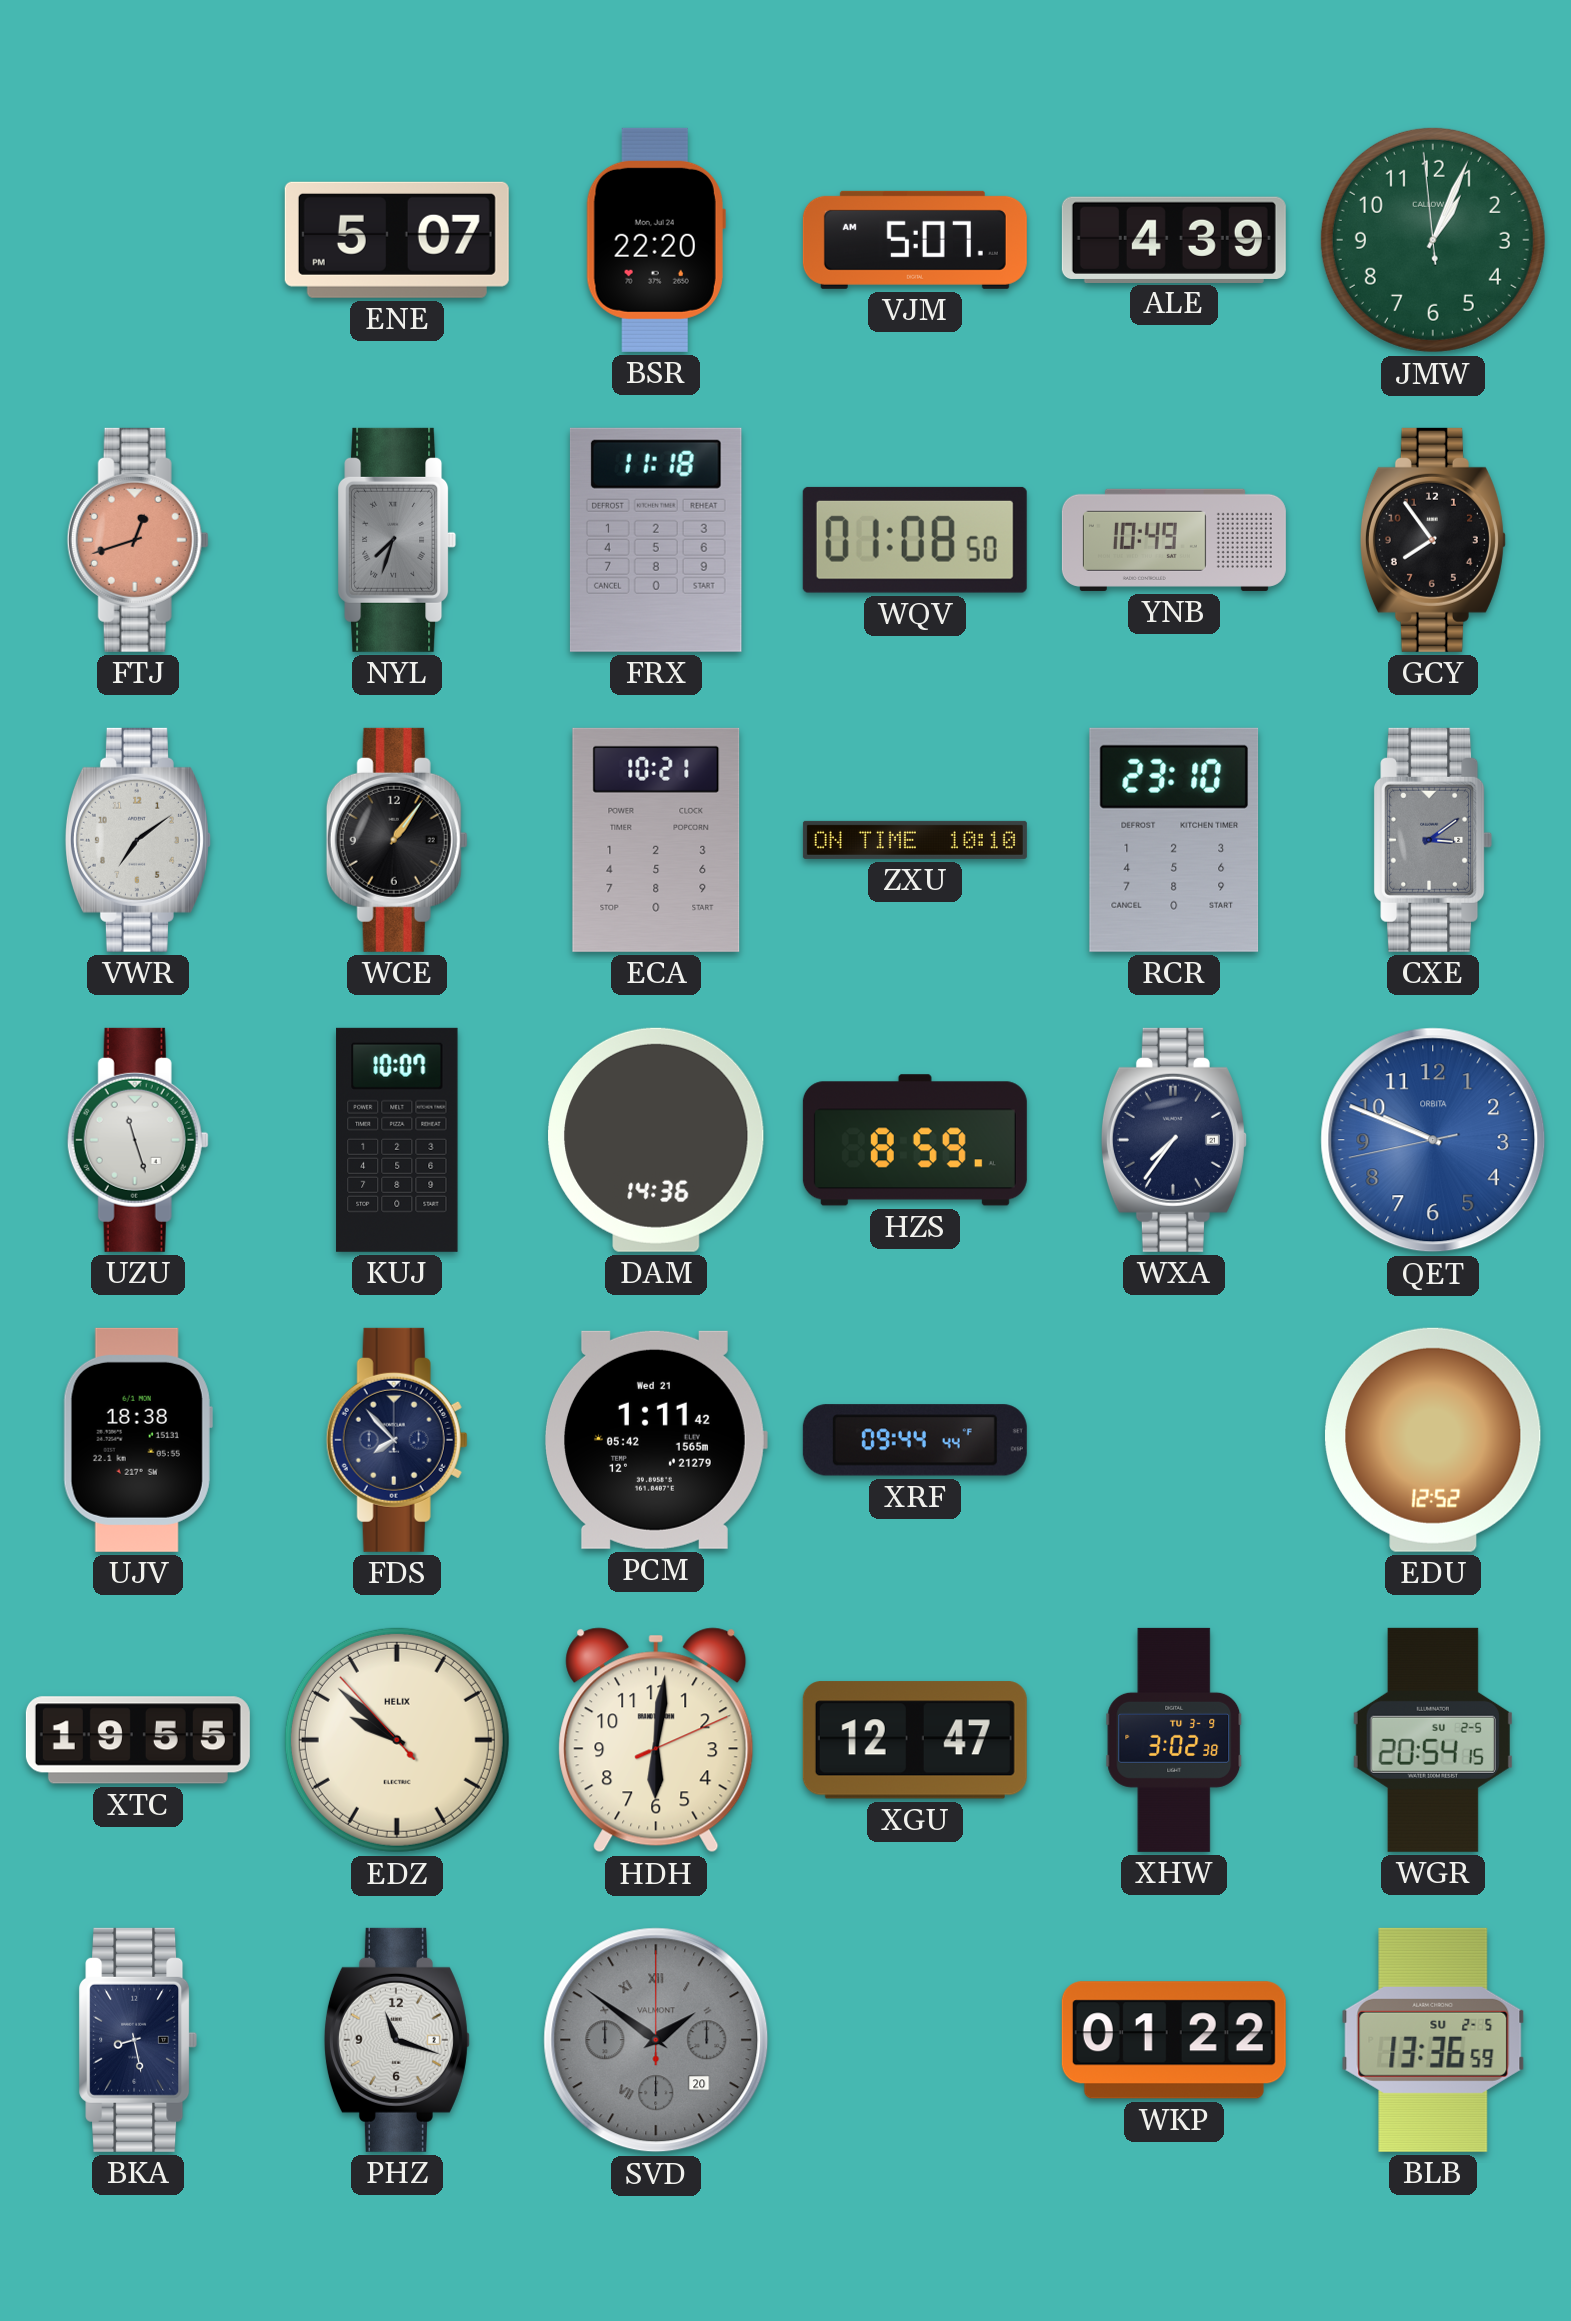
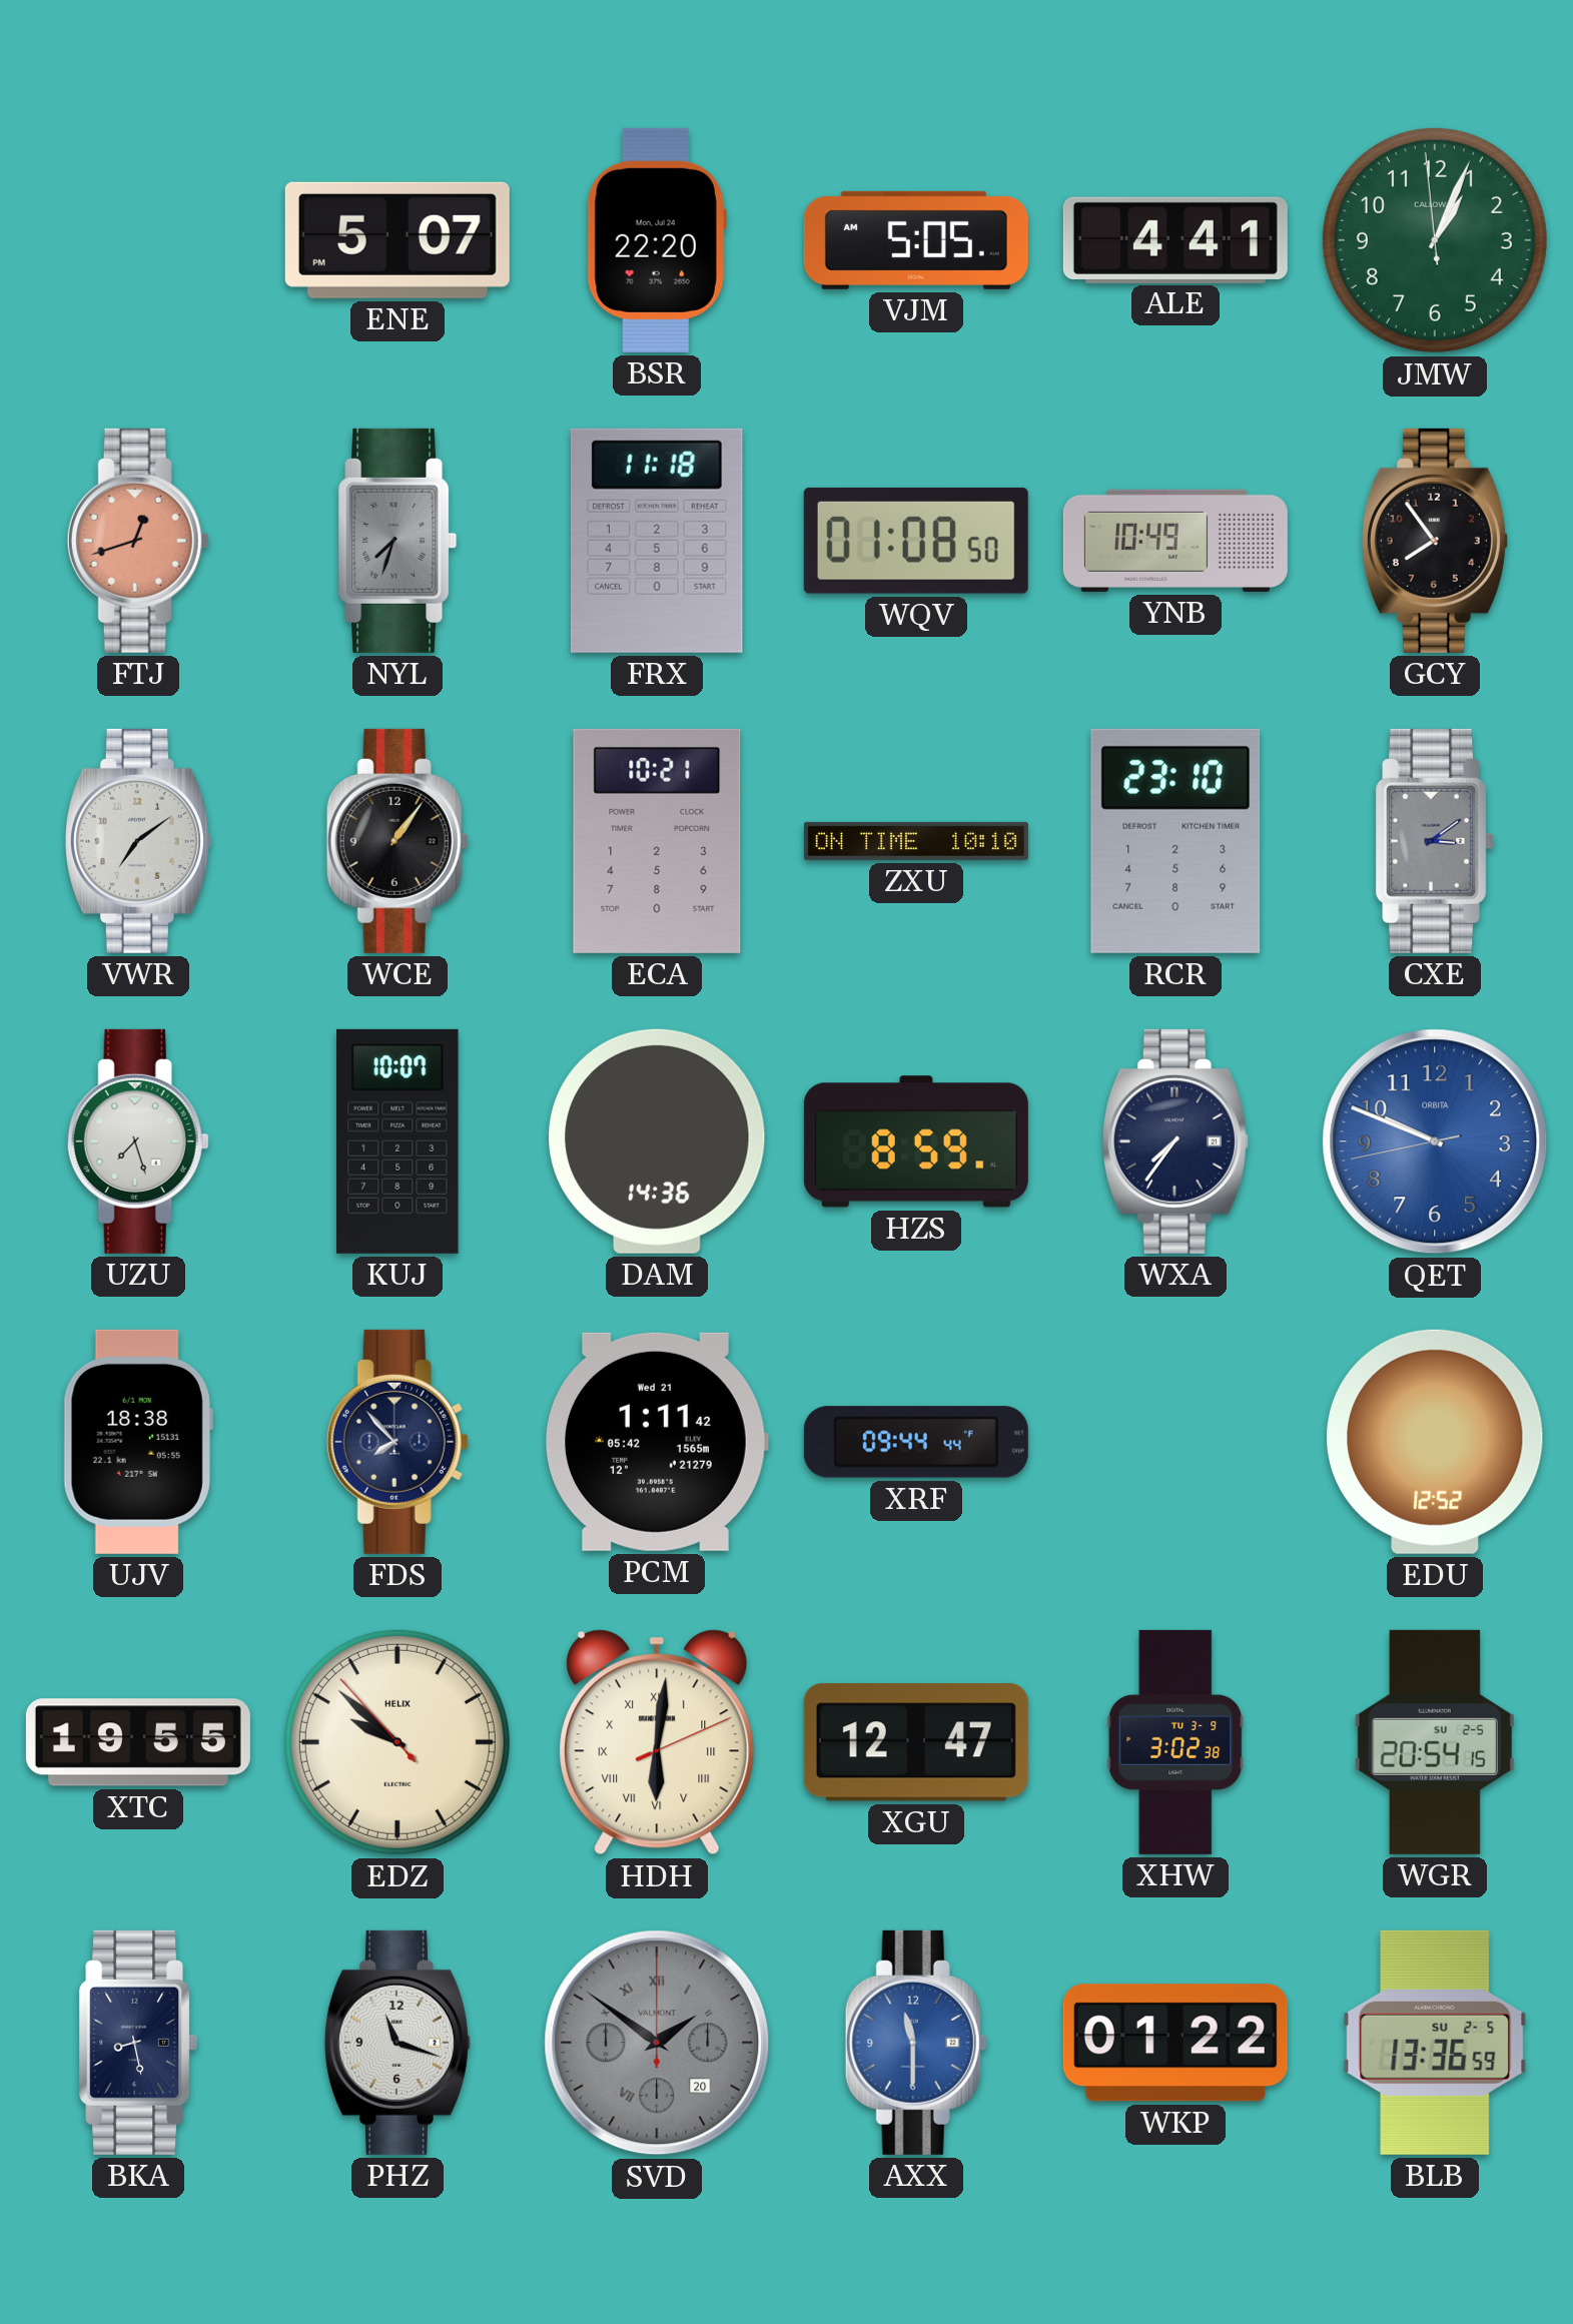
VJM: 5:07 -> 5:05
ALE: 4:39 -> 4:41
UZU: 11:27 -> 7:27
HDH numerals: Arabic -> Roman
AXX: none -> 11:30
